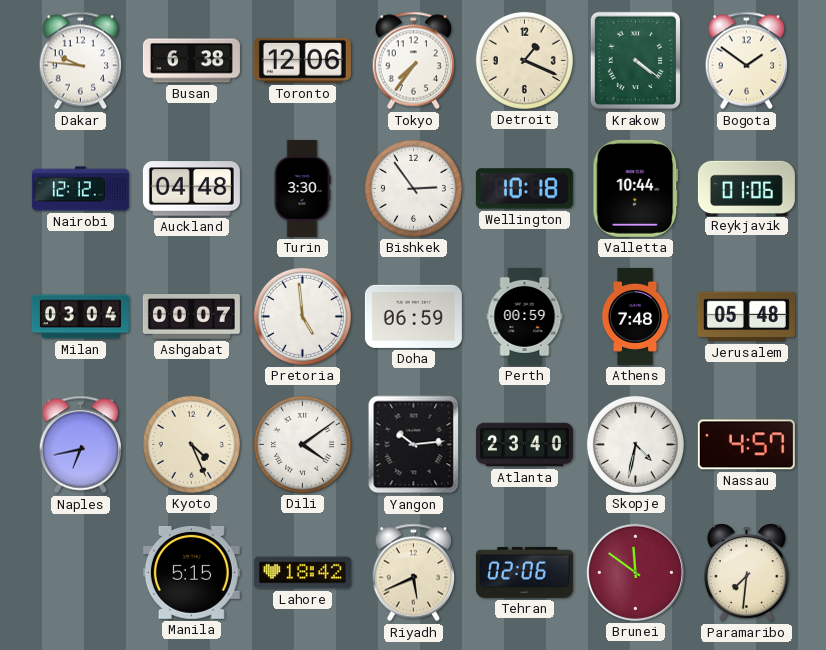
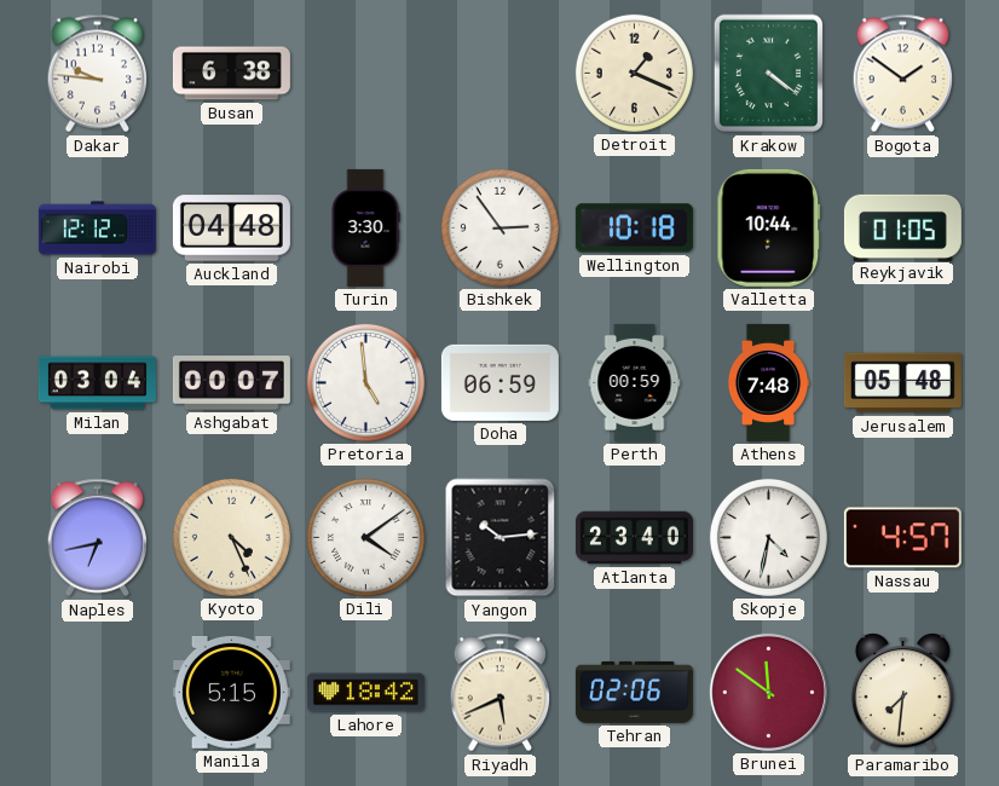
Toronto: 12:06 -> none
Tokyo: 7:36 -> none
Reykjavik: 01:06 -> 01:05
